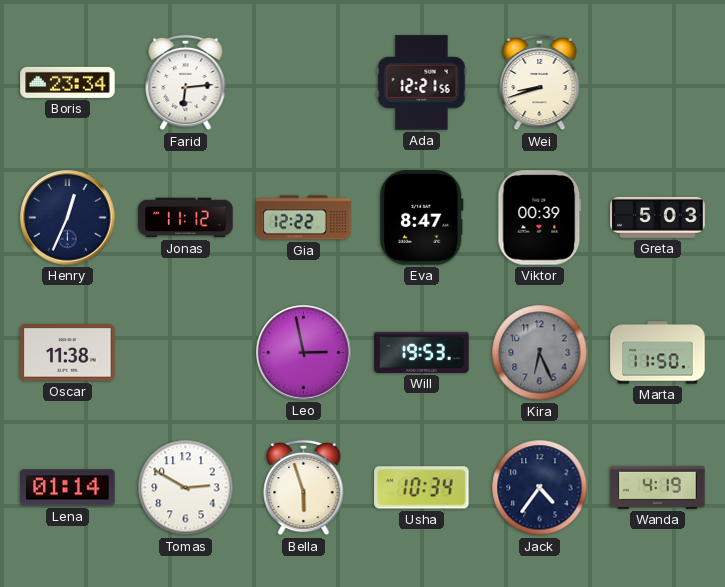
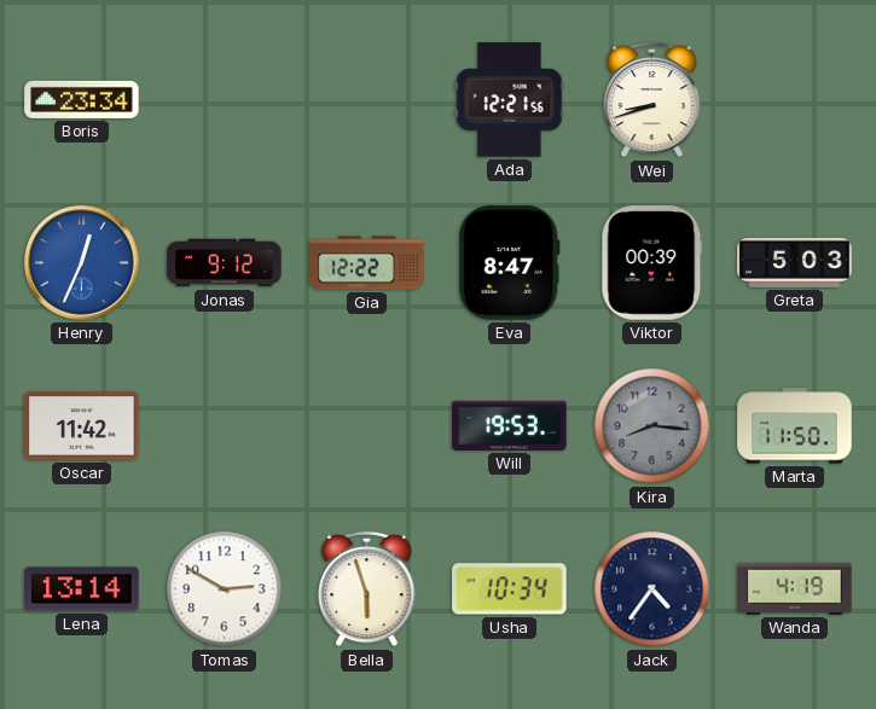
Farid: 6:14 -> none
Henry dial: navy -> blue
Jonas: 11:12 -> 9:12
Oscar: 11:38 -> 11:42
Leo: 2:58 -> none
Kira: 6:26 -> 8:16
Lena: 01:14 -> 13:14
